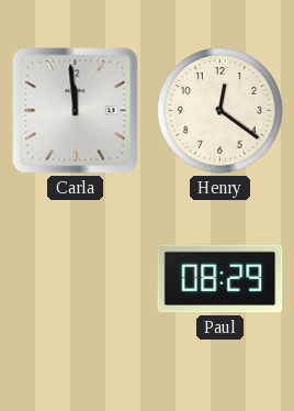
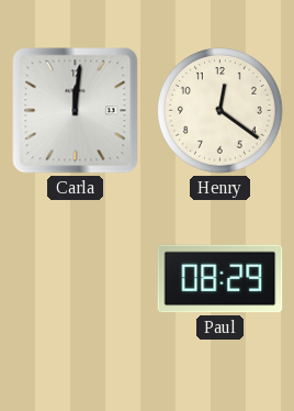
Carla: 11:59 -> 12:01
